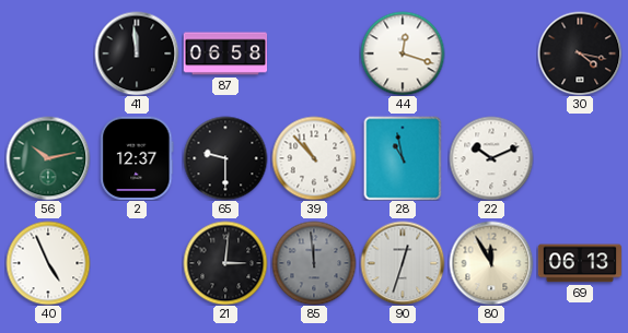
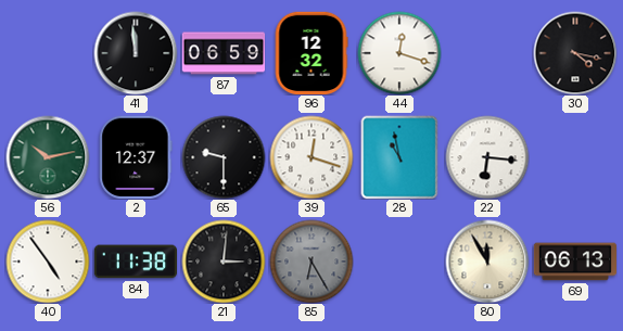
87: 06:58 -> 06:59
96: none -> 12:32
39: 10:53 -> 12:18
22: 10:11 -> 6:16
40: 4:56 -> 4:54
84: none -> 11:38
85: 11:59 -> 6:25
90: 12:33 -> none
